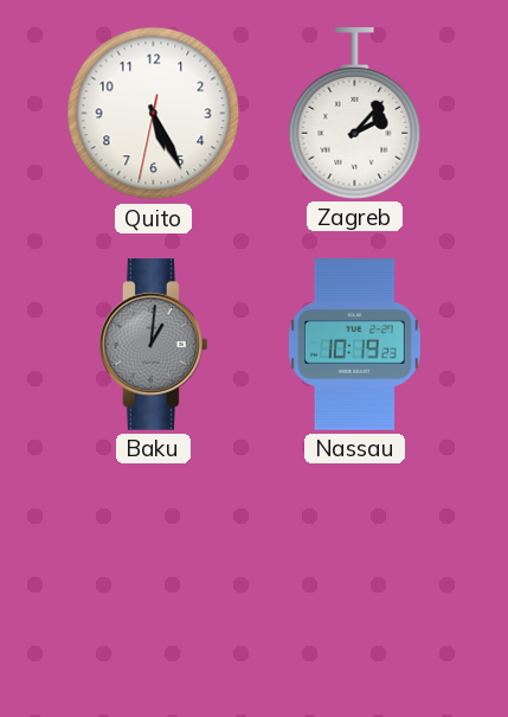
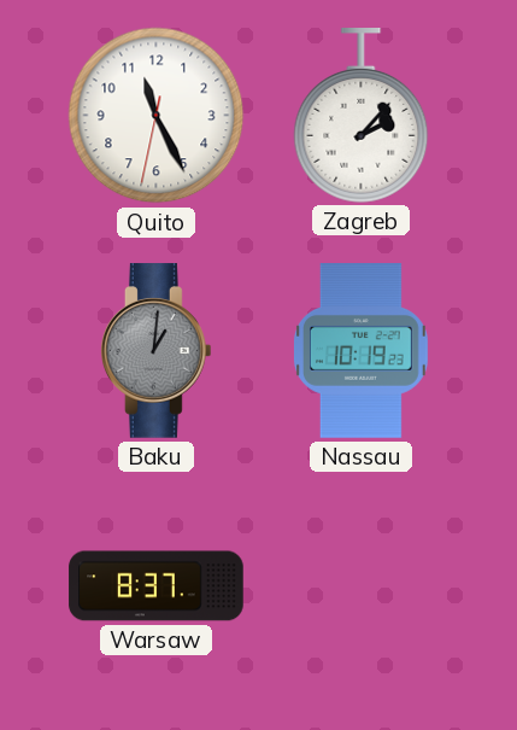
Quito: 5:25 -> 11:25
Warsaw: none -> 8:37
